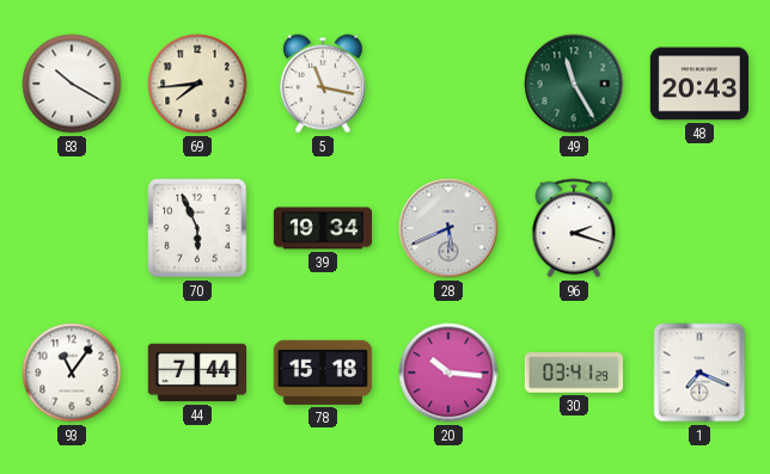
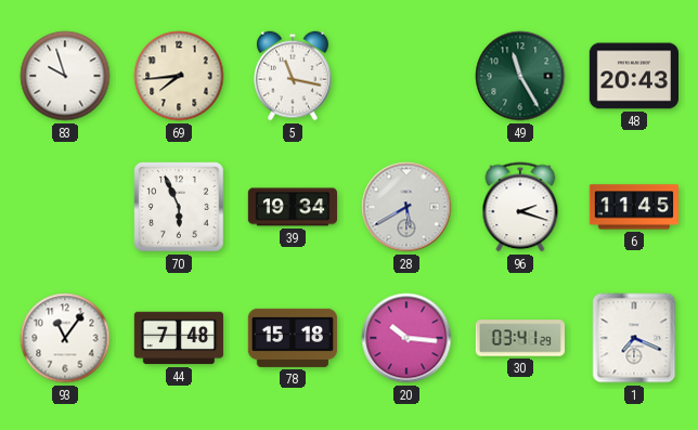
83: 10:20 -> 9:57
28: 5:41 -> 5:40
6: none -> 11:45
44: 7:44 -> 7:48
